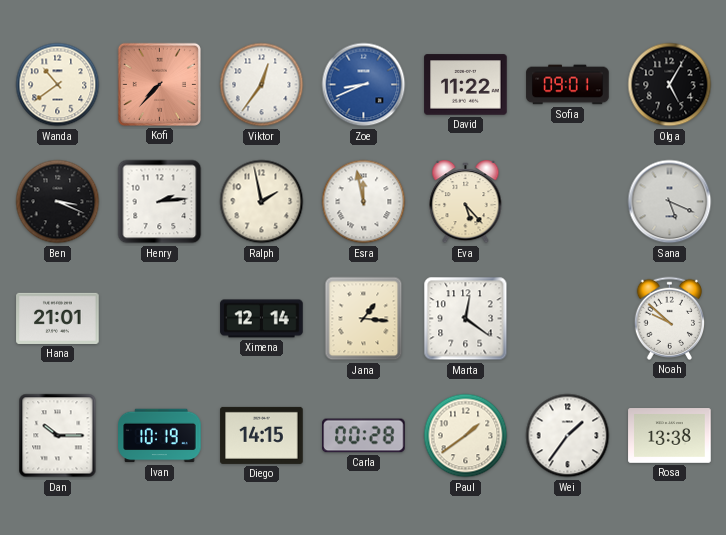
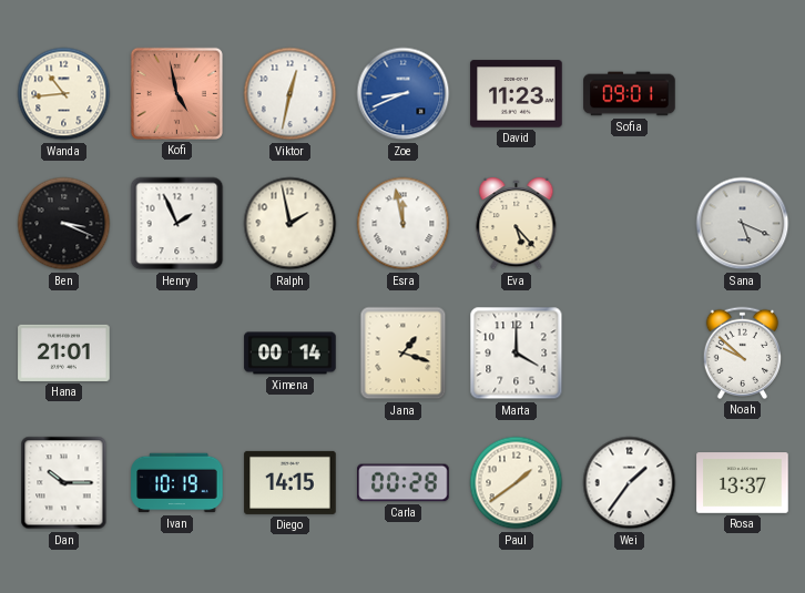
Wanda: 10:39 -> 10:44
Kofi: 7:37 -> 4:58
Viktor: 12:36 -> 12:32
David: 11:22 -> 11:23
Olga: 5:05 -> none
Henry: 2:14 -> 1:56
Ximena: 12:14 -> 00:14
Jana: 1:16 -> 1:18
Marta: 12:21 -> 4:00
Rosa: 13:38 -> 13:37
